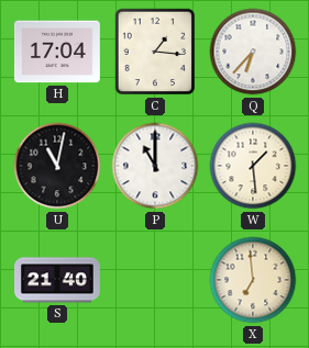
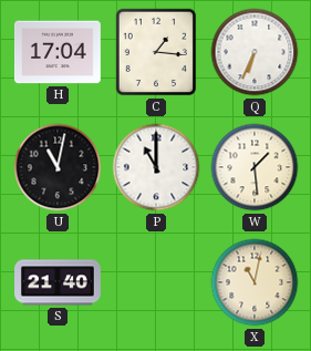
Q: 6:37 -> 6:34
X: 6:59 -> 11:02
